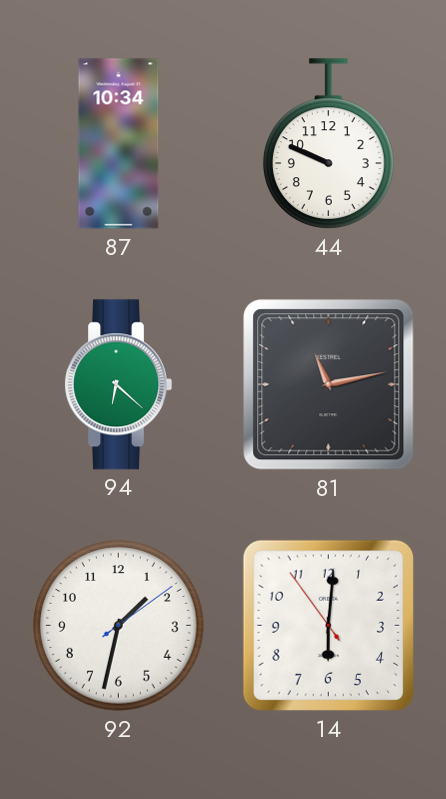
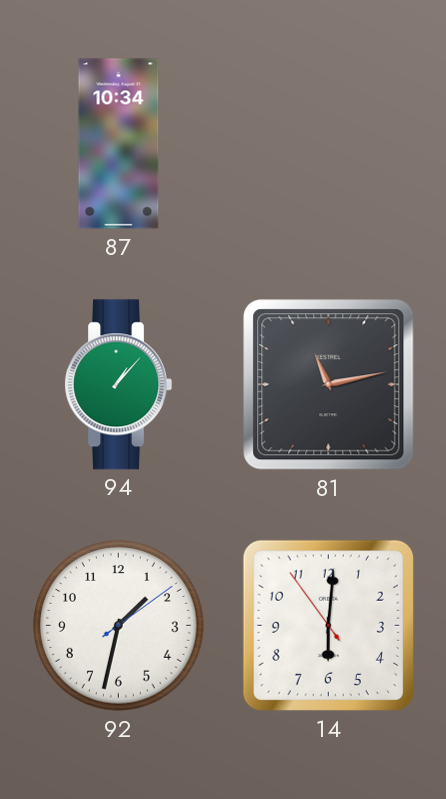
44: 9:49 -> none
94: 6:22 -> 1:07
